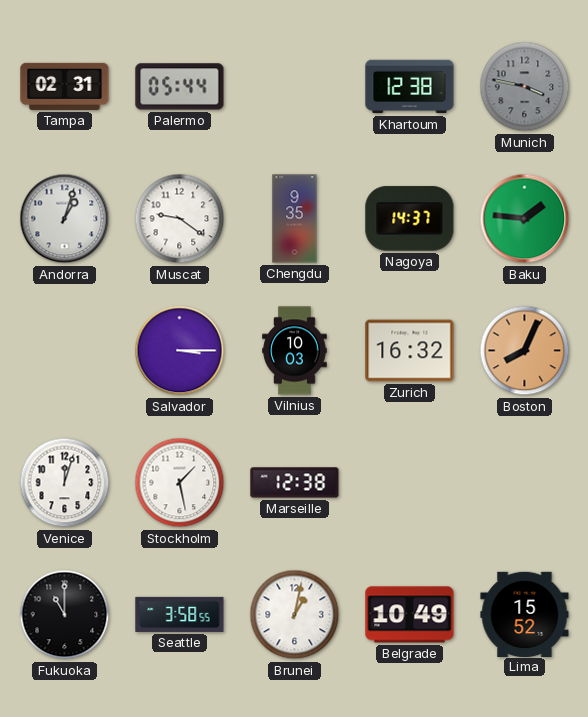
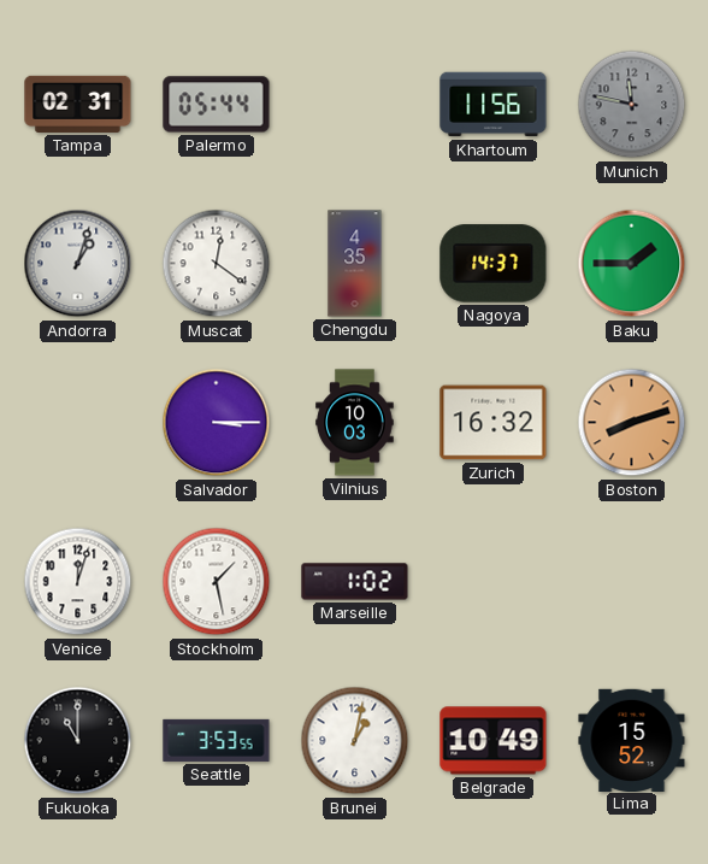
Khartoum: 12:38 -> 11:56
Munich: 3:47 -> 11:47
Muscat: 9:21 -> 12:21
Chengdu: 9:35 -> 4:35
Baku: 1:46 -> 1:45
Boston: 8:04 -> 8:12
Marseille: 12:38 -> 1:02
Seattle: 3:58 -> 3:53
